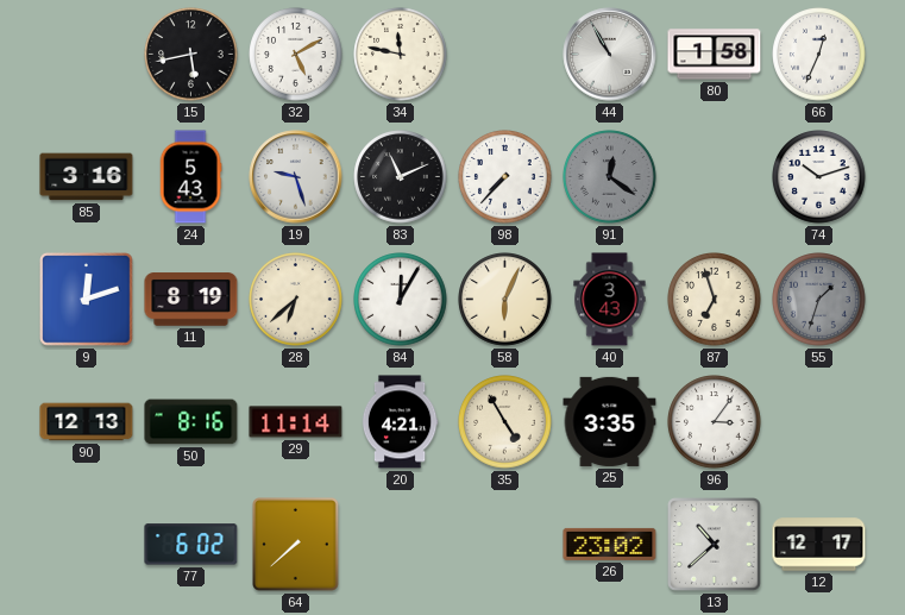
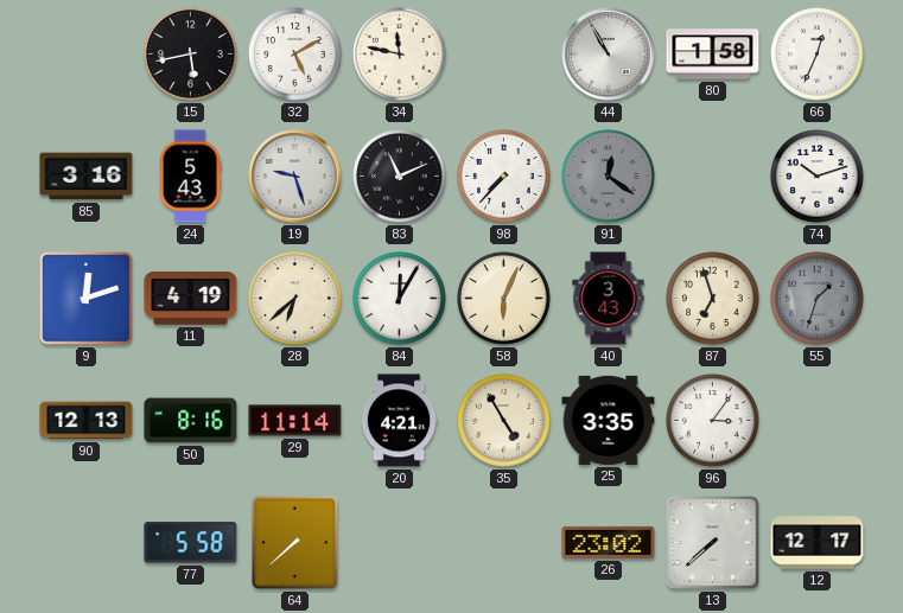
11: 8:19 -> 4:19
77: 6:02 -> 5:58
13: 10:38 -> 7:38
